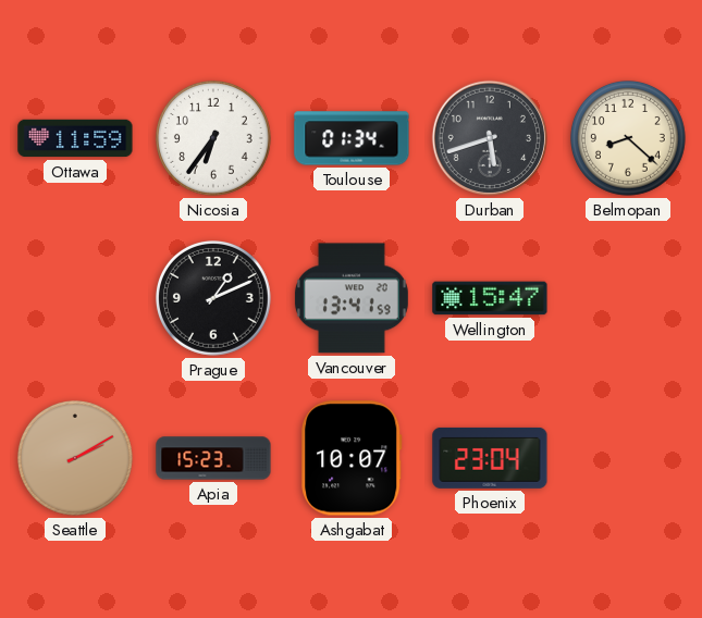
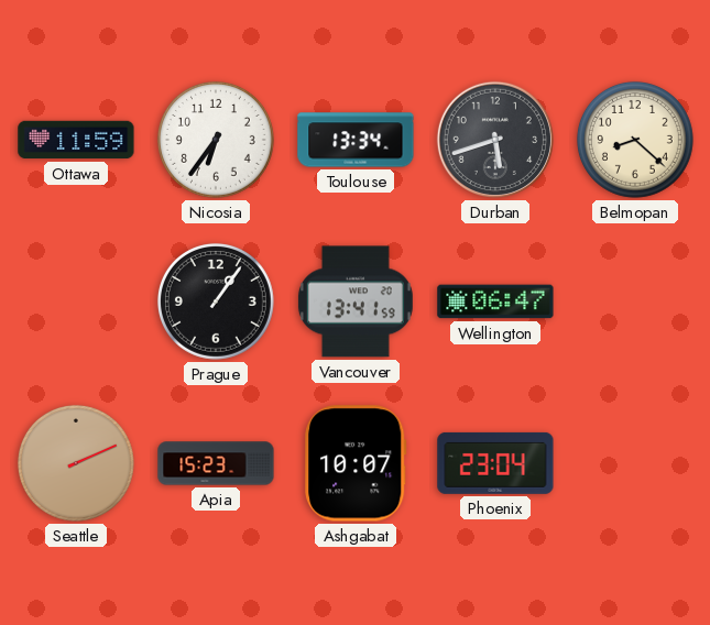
Toulouse: 01:34 -> 13:34
Prague: 1:11 -> 1:06
Wellington: 15:47 -> 06:47
Seattle: 2:10 -> 2:11
